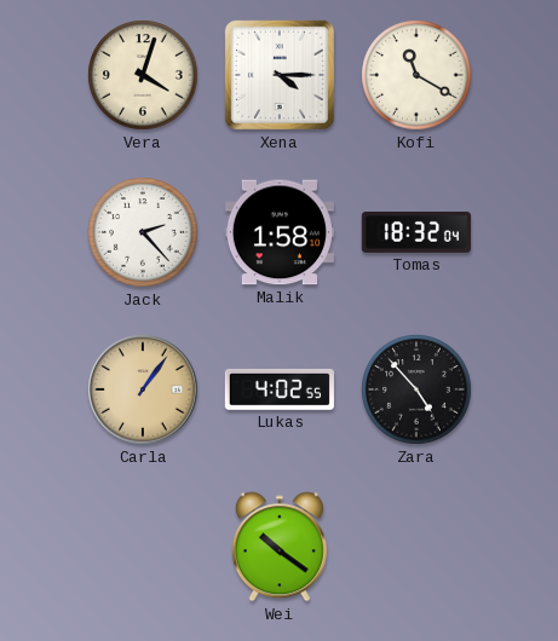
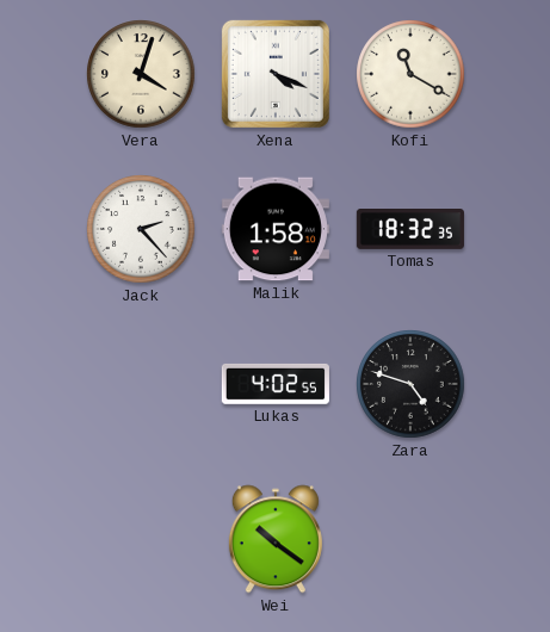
Xena: 4:15 -> 4:19
Tomas: 18:32:04 -> 18:32:35
Carla: 1:06 -> none
Zara: 4:53 -> 4:48
